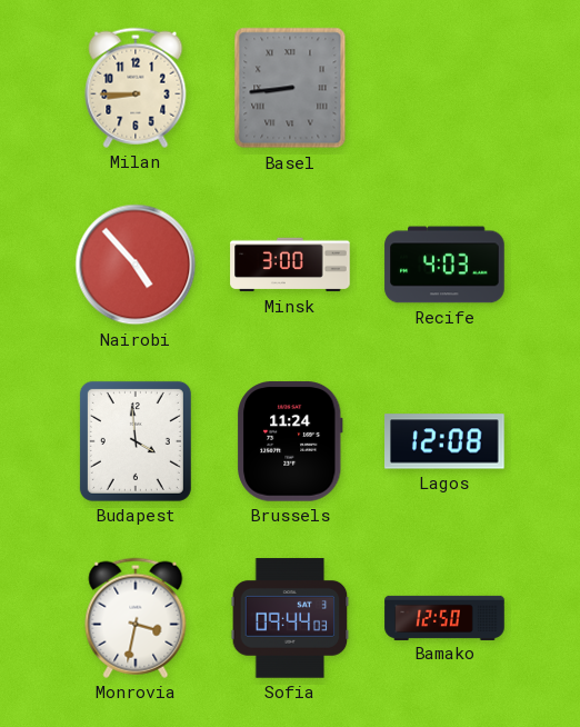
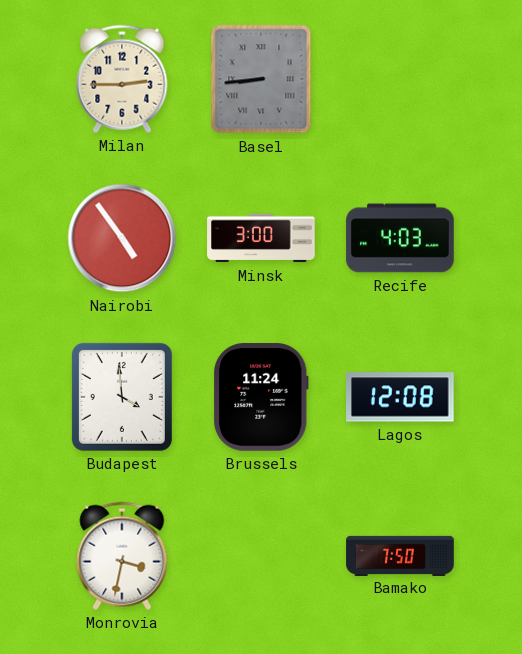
Milan: 8:45 -> 2:45
Nairobi: 4:53 -> 4:54
Sofia: 09:44 -> none
Bamako: 12:50 -> 7:50
